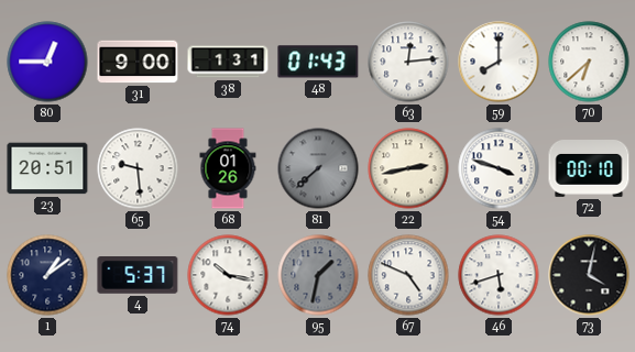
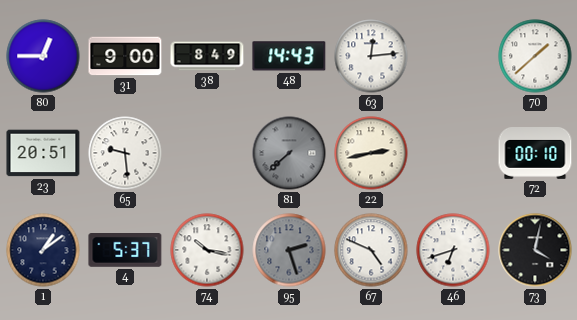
38: 1:31 -> 8:49
48: 01:43 -> 14:43
59: 8:00 -> none
70: 6:38 -> 1:38
68: 01:26 -> none
54: 3:48 -> none
95: 1:32 -> 2:27
46: 5:42 -> 6:42
